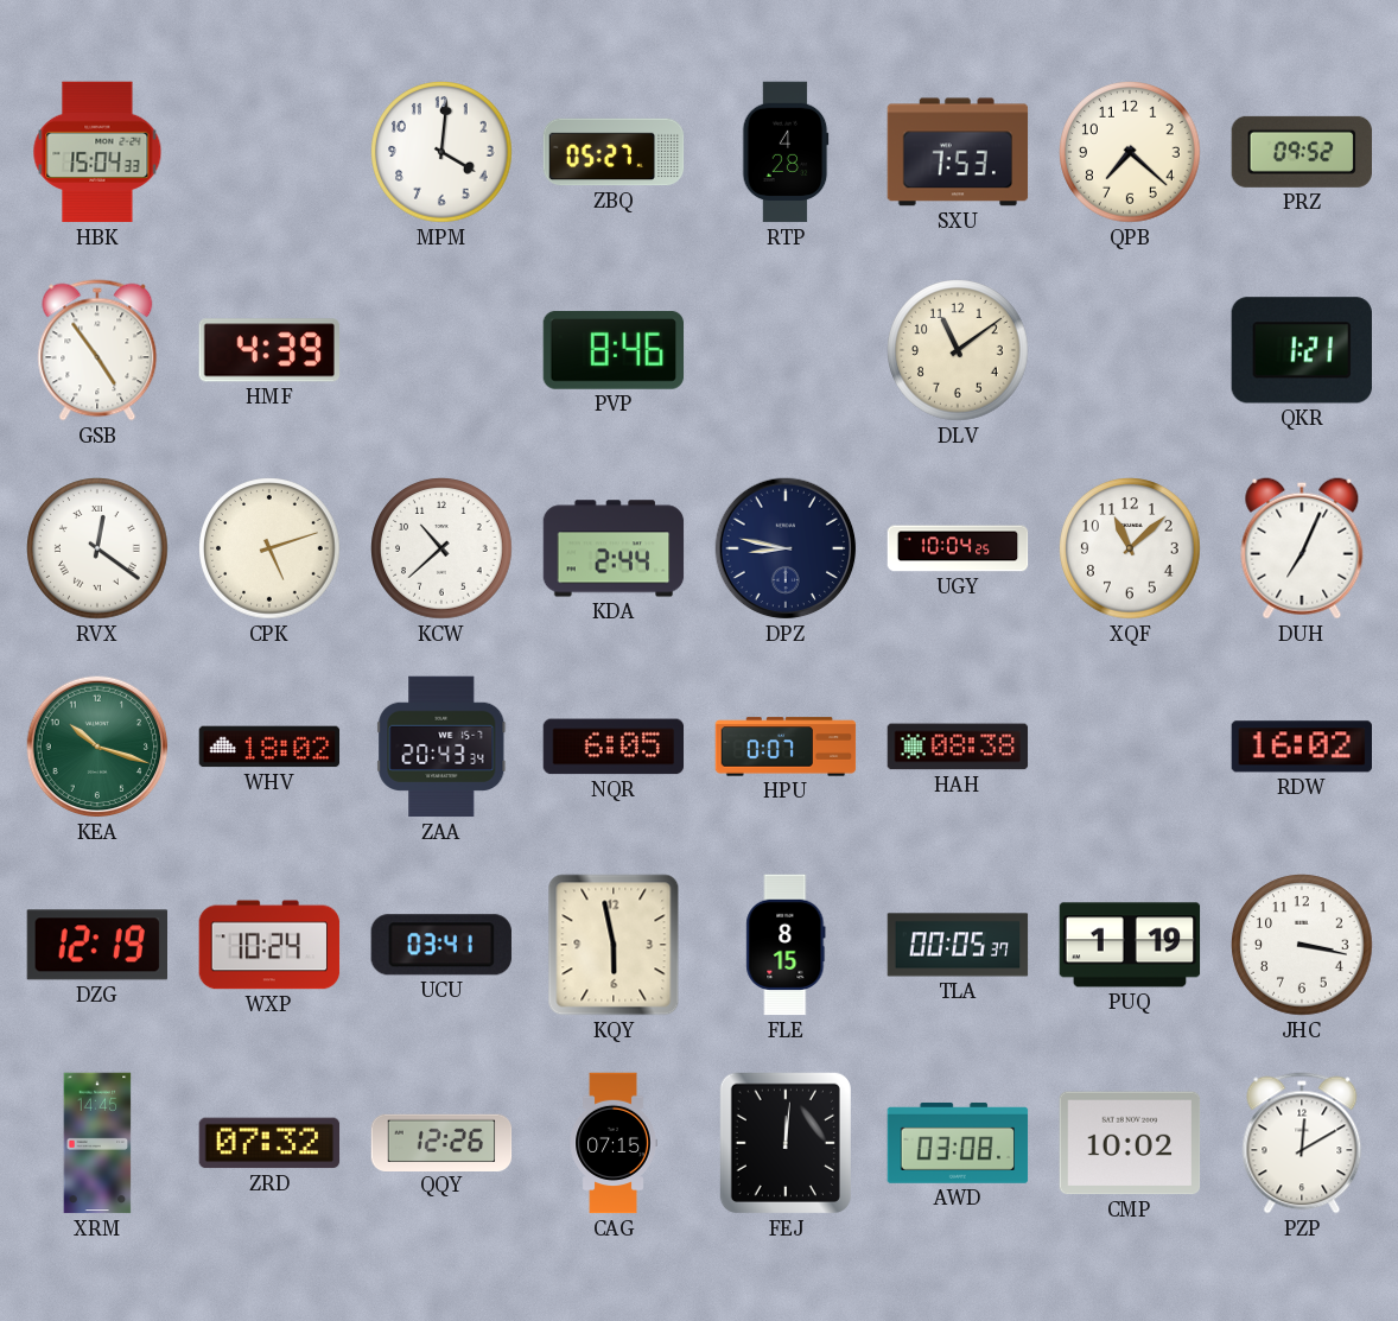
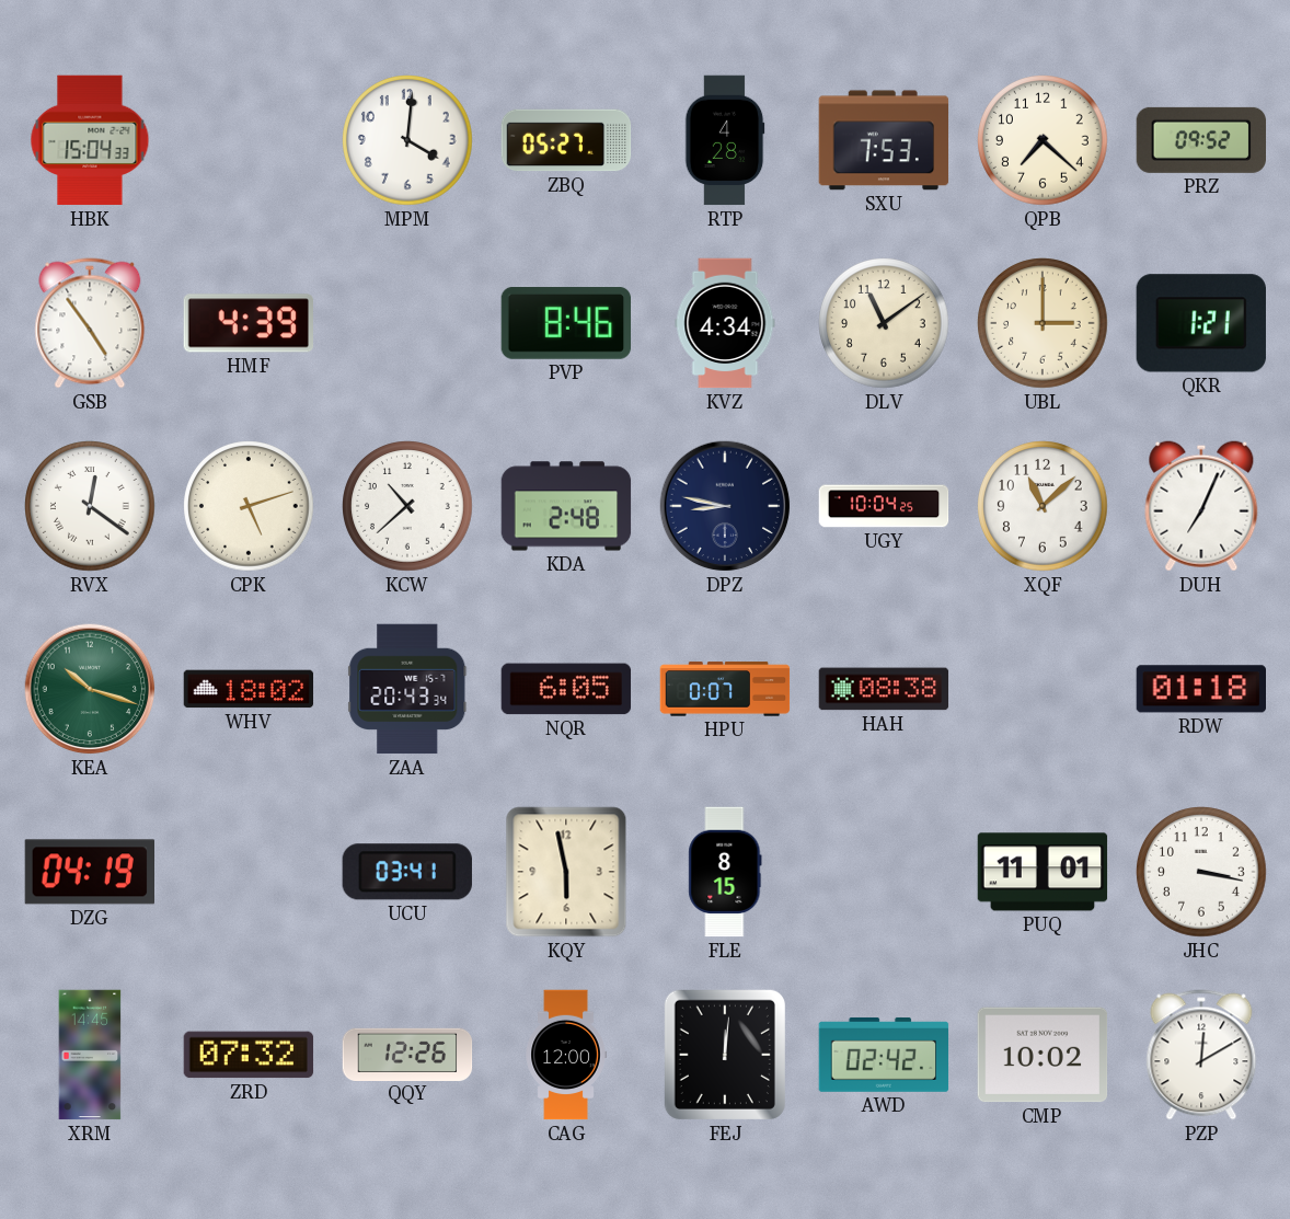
KVZ: none -> 4:34
UBL: none -> 3:00
KDA: 2:44 -> 2:48
RDW: 16:02 -> 01:18
DZG: 12:19 -> 04:19
WXP: 10:24 -> none
TLA: 00:05 -> none
PUQ: 1:19 -> 11:01
CAG: 07:15 -> 12:00
AWD: 03:08 -> 02:42
